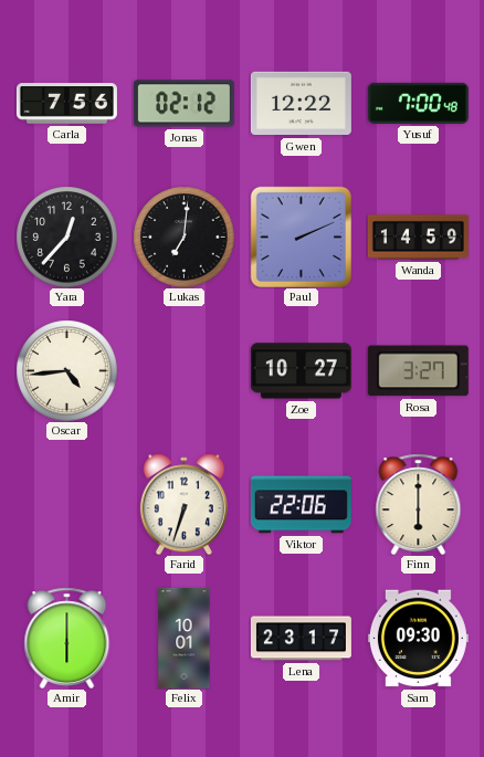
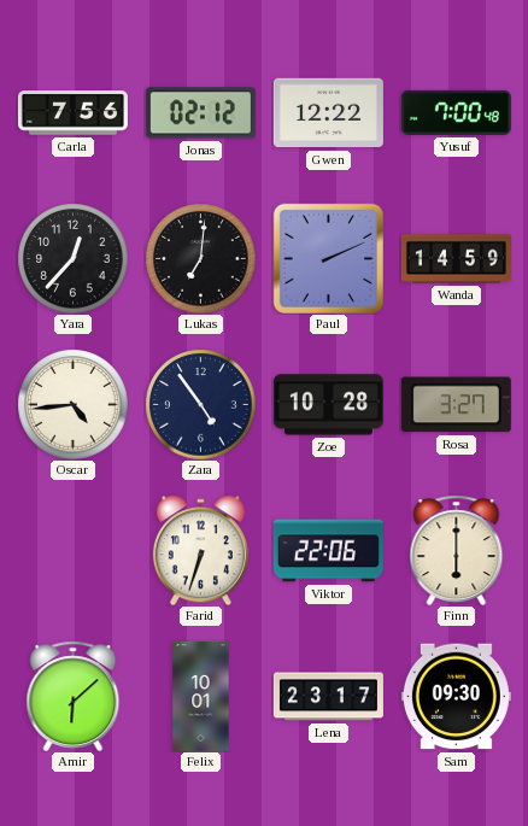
Zara: none -> 4:54
Zoe: 10:27 -> 10:28
Amir: 6:00 -> 6:08
